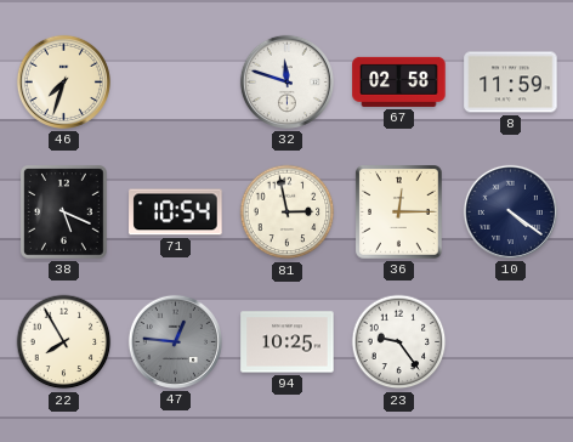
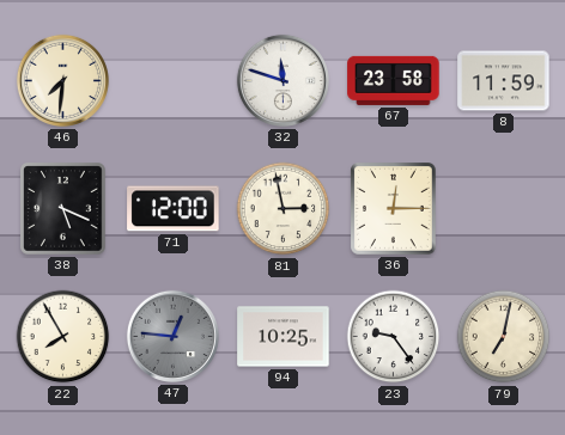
46: 7:33 -> 7:31
67: 02:58 -> 23:58
71: 10:54 -> 12:00
10: 4:21 -> none
79: none -> 7:02
